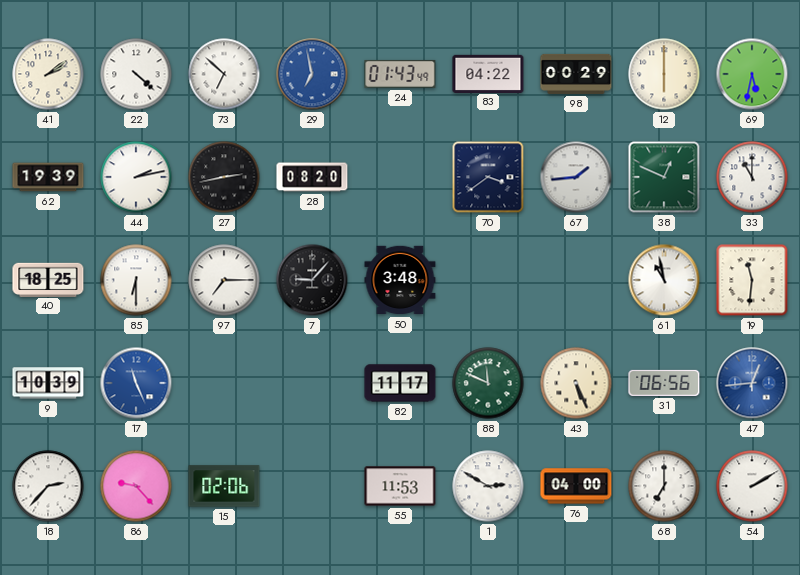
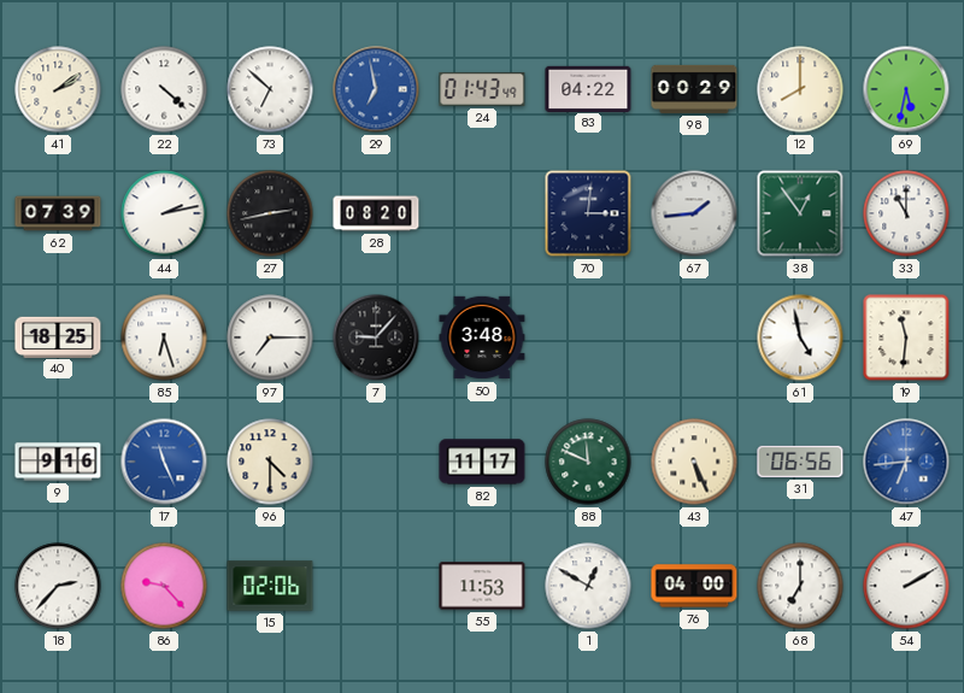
12: 6:00 -> 8:00
62: 19:39 -> 07:39
70: 3:39 -> 3:01
38: 12:49 -> 12:54
85: 6:30 -> 6:27
61: 10:58 -> 4:58
9: 10:39 -> 9:16
96: none -> 4:30
47: 12:44 -> 6:44
1: 2:50 -> 12:50
